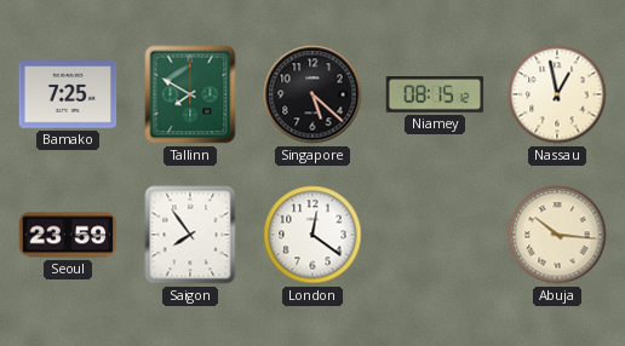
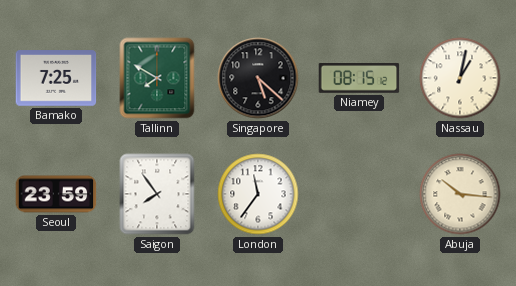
Nassau: 12:58 -> 1:02
London: 12:21 -> 11:36
